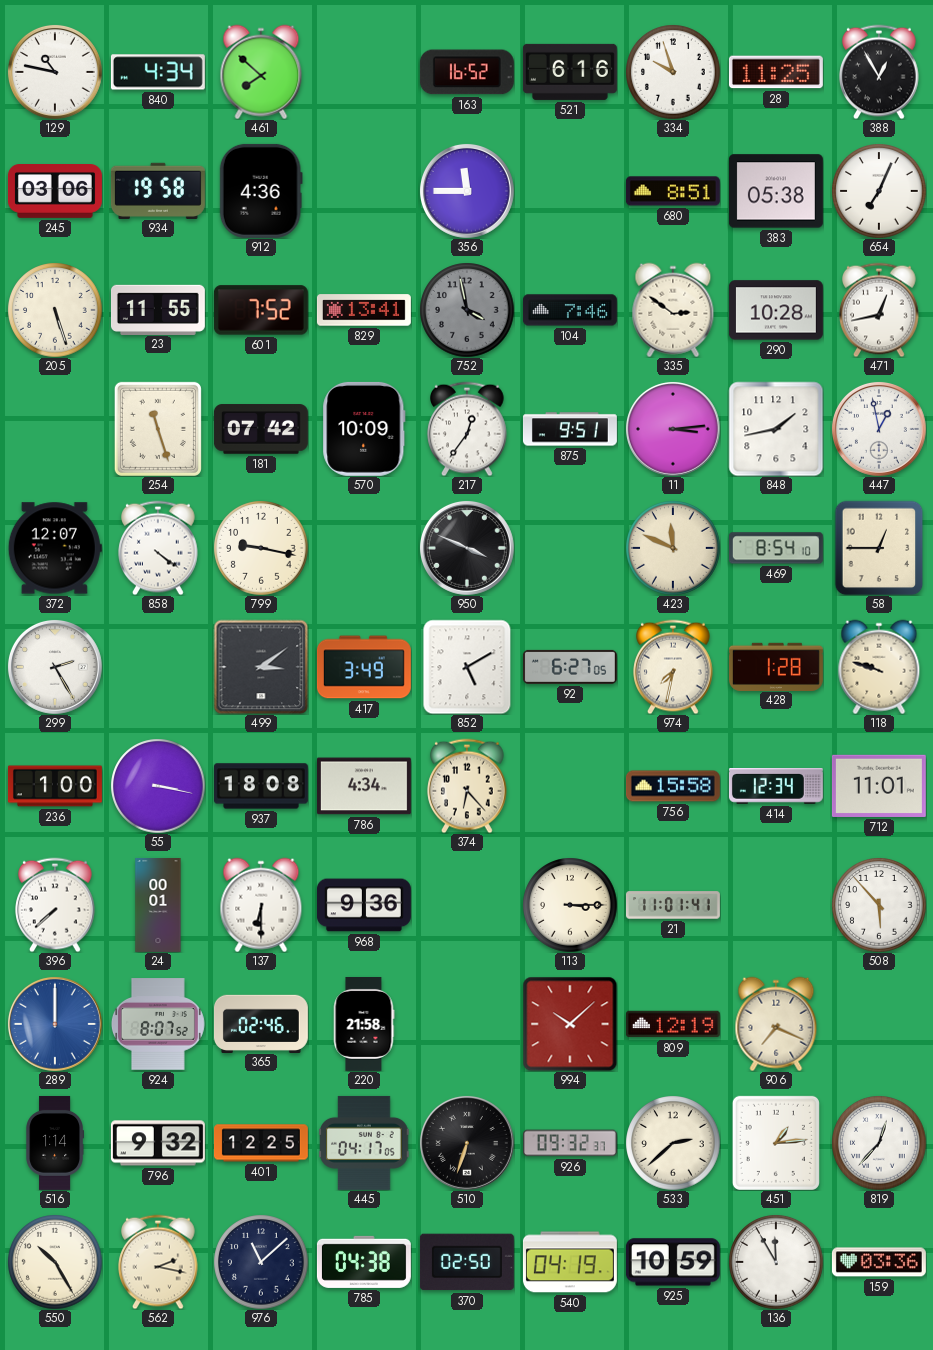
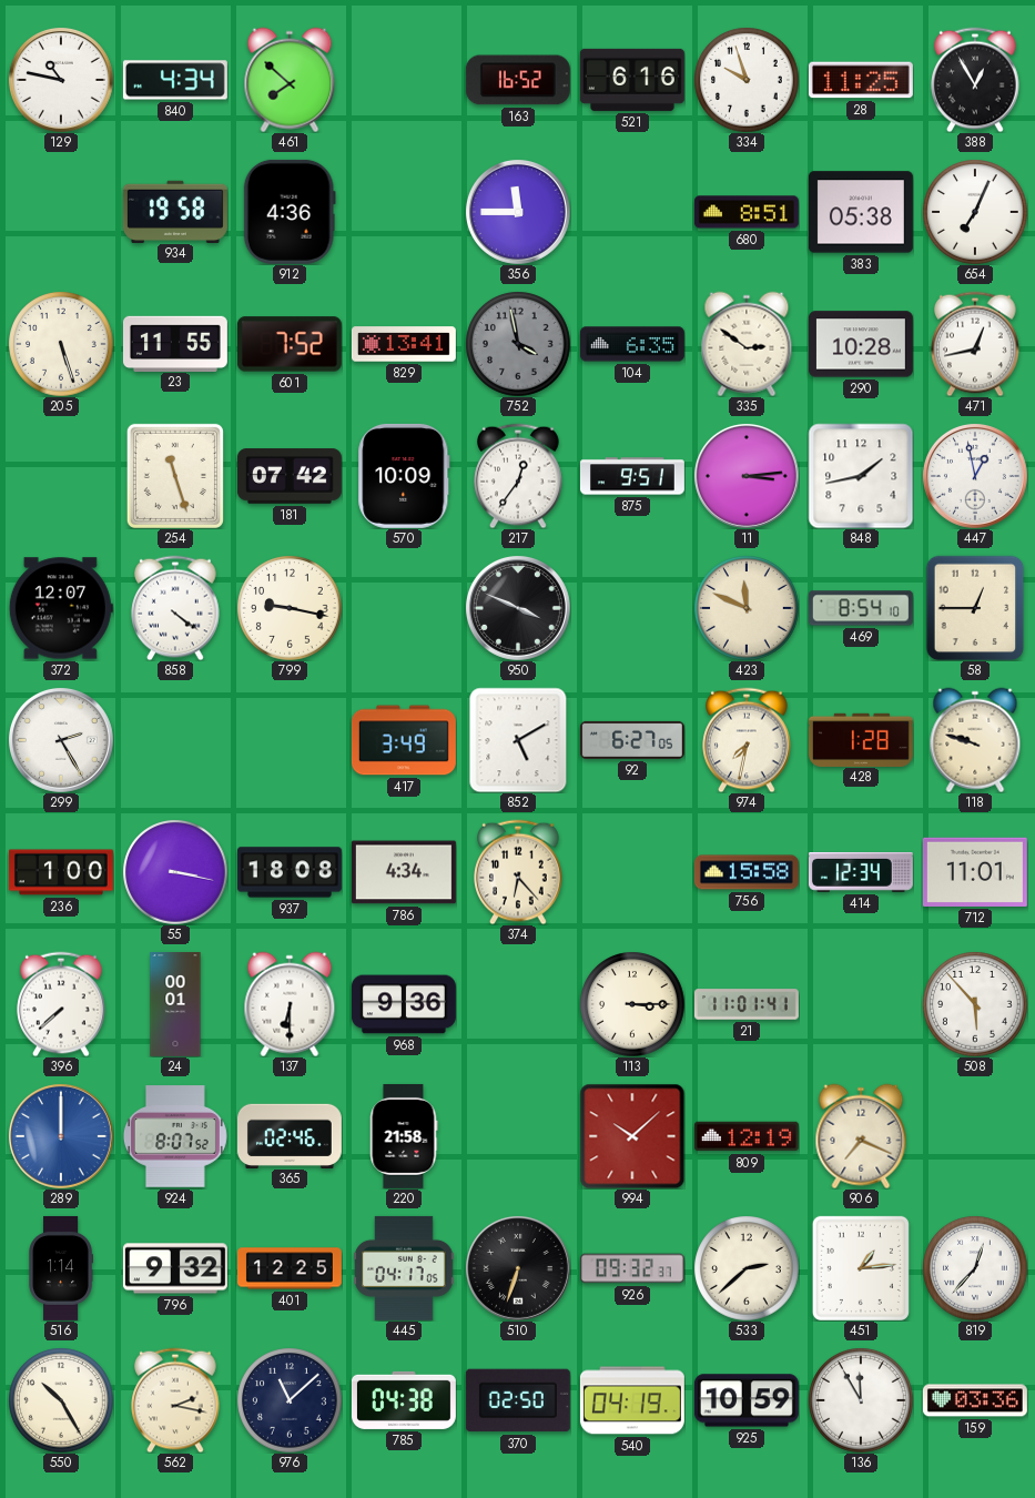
245: 03:06 -> none
104: 7:46 -> 6:35
499: 3:09 -> none
